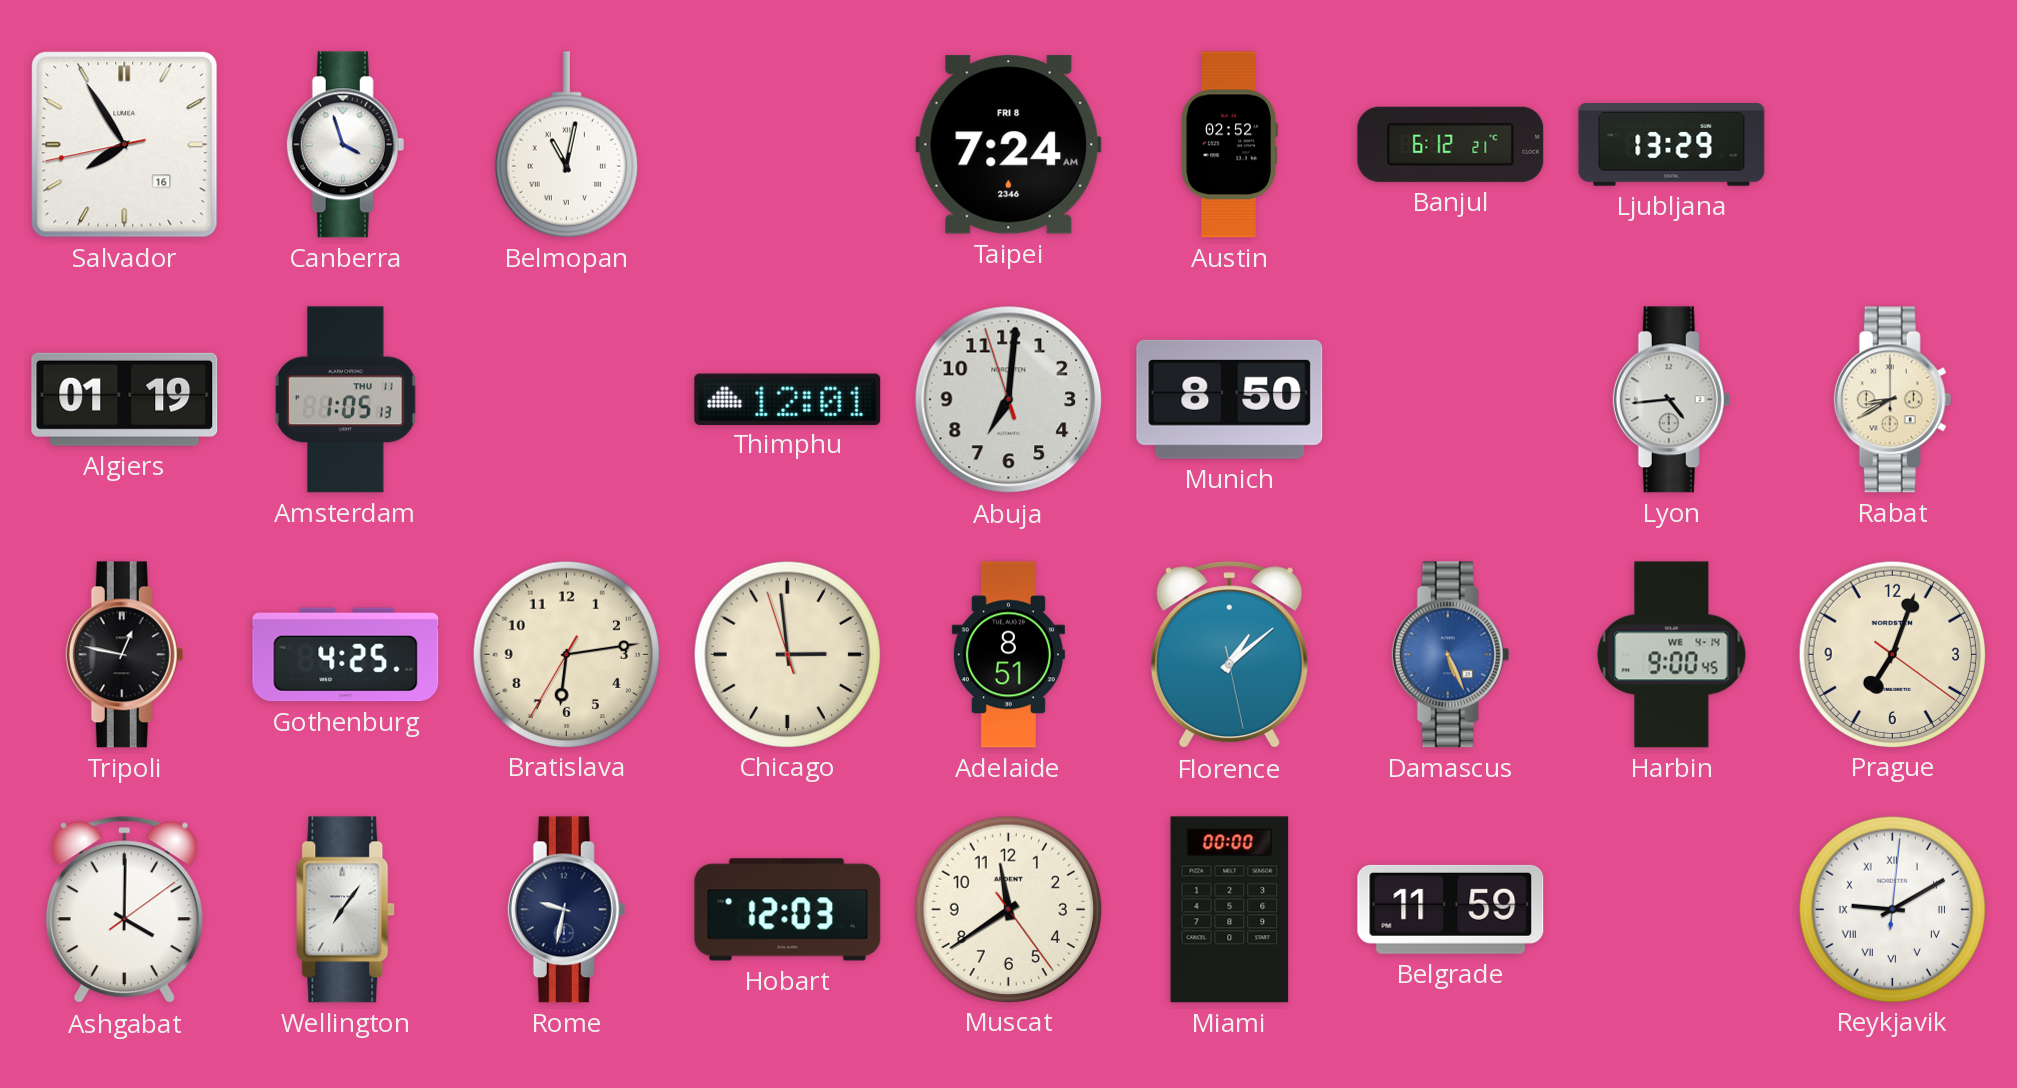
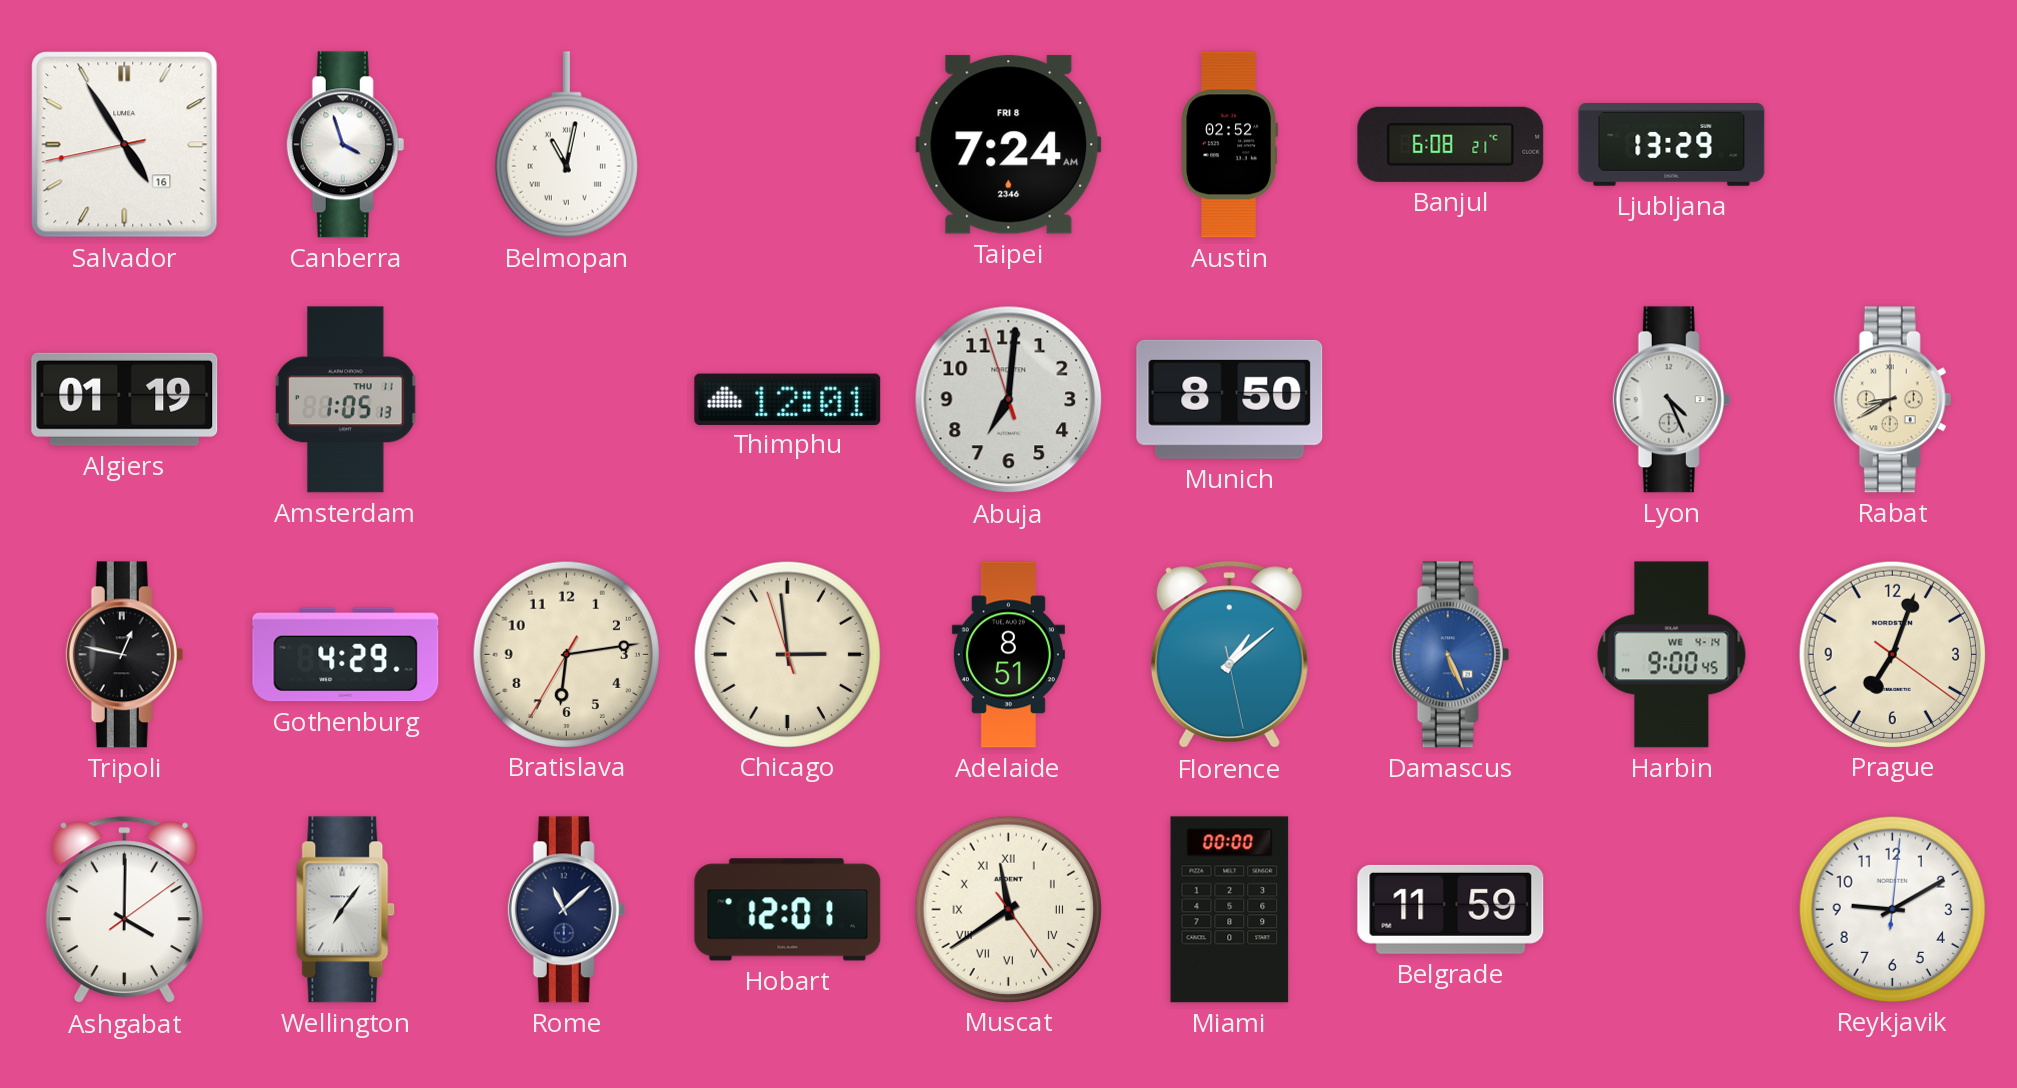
Salvador: 7:54 -> 4:54
Banjul: 6:12 -> 6:08
Lyon: 4:44 -> 4:26
Gothenburg: 4:25 -> 4:29
Rome: 9:32 -> 11:08
Hobart: 12:03 -> 12:01
Muscat numerals: Arabic -> Roman
Reykjavik numerals: Roman -> Arabic
